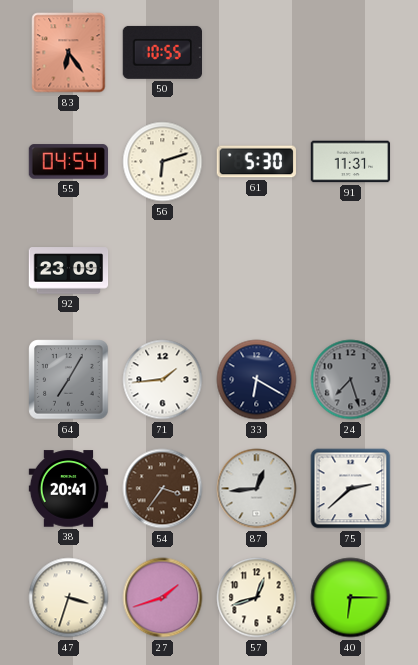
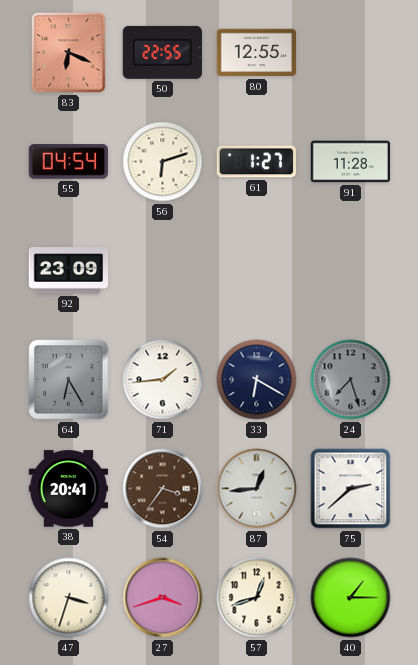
83: 6:24 -> 6:19
50: 10:55 -> 22:55
80: none -> 12:55
61: 5:30 -> 1:27
91: 11:31 -> 11:28
64: 7:05 -> 6:25
27: 1:42 -> 3:42
40: 6:15 -> 1:15
